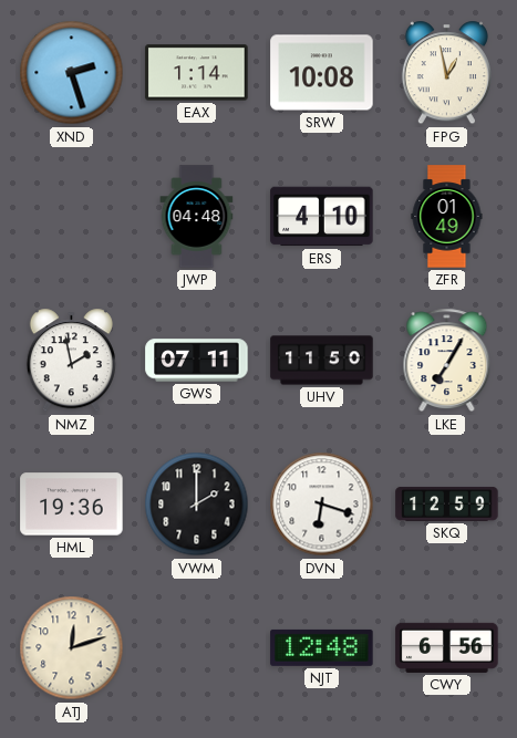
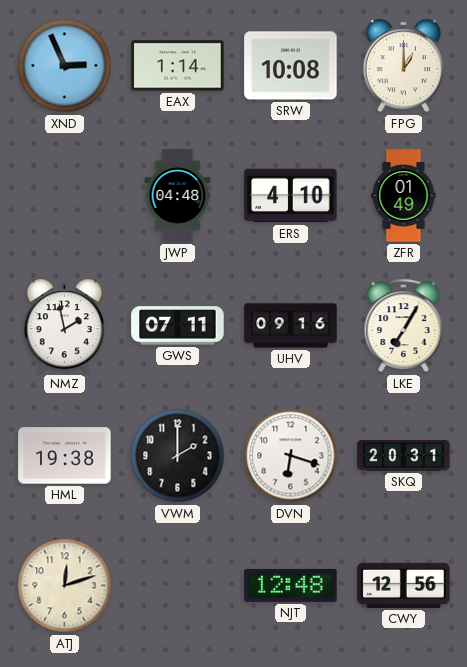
XND: 2:27 -> 2:56
FPG: 12:58 -> 1:00
UHV: 11:50 -> 09:16
HML: 19:36 -> 19:38
SKQ: 12:59 -> 20:31
CWY: 6:56 -> 12:56
